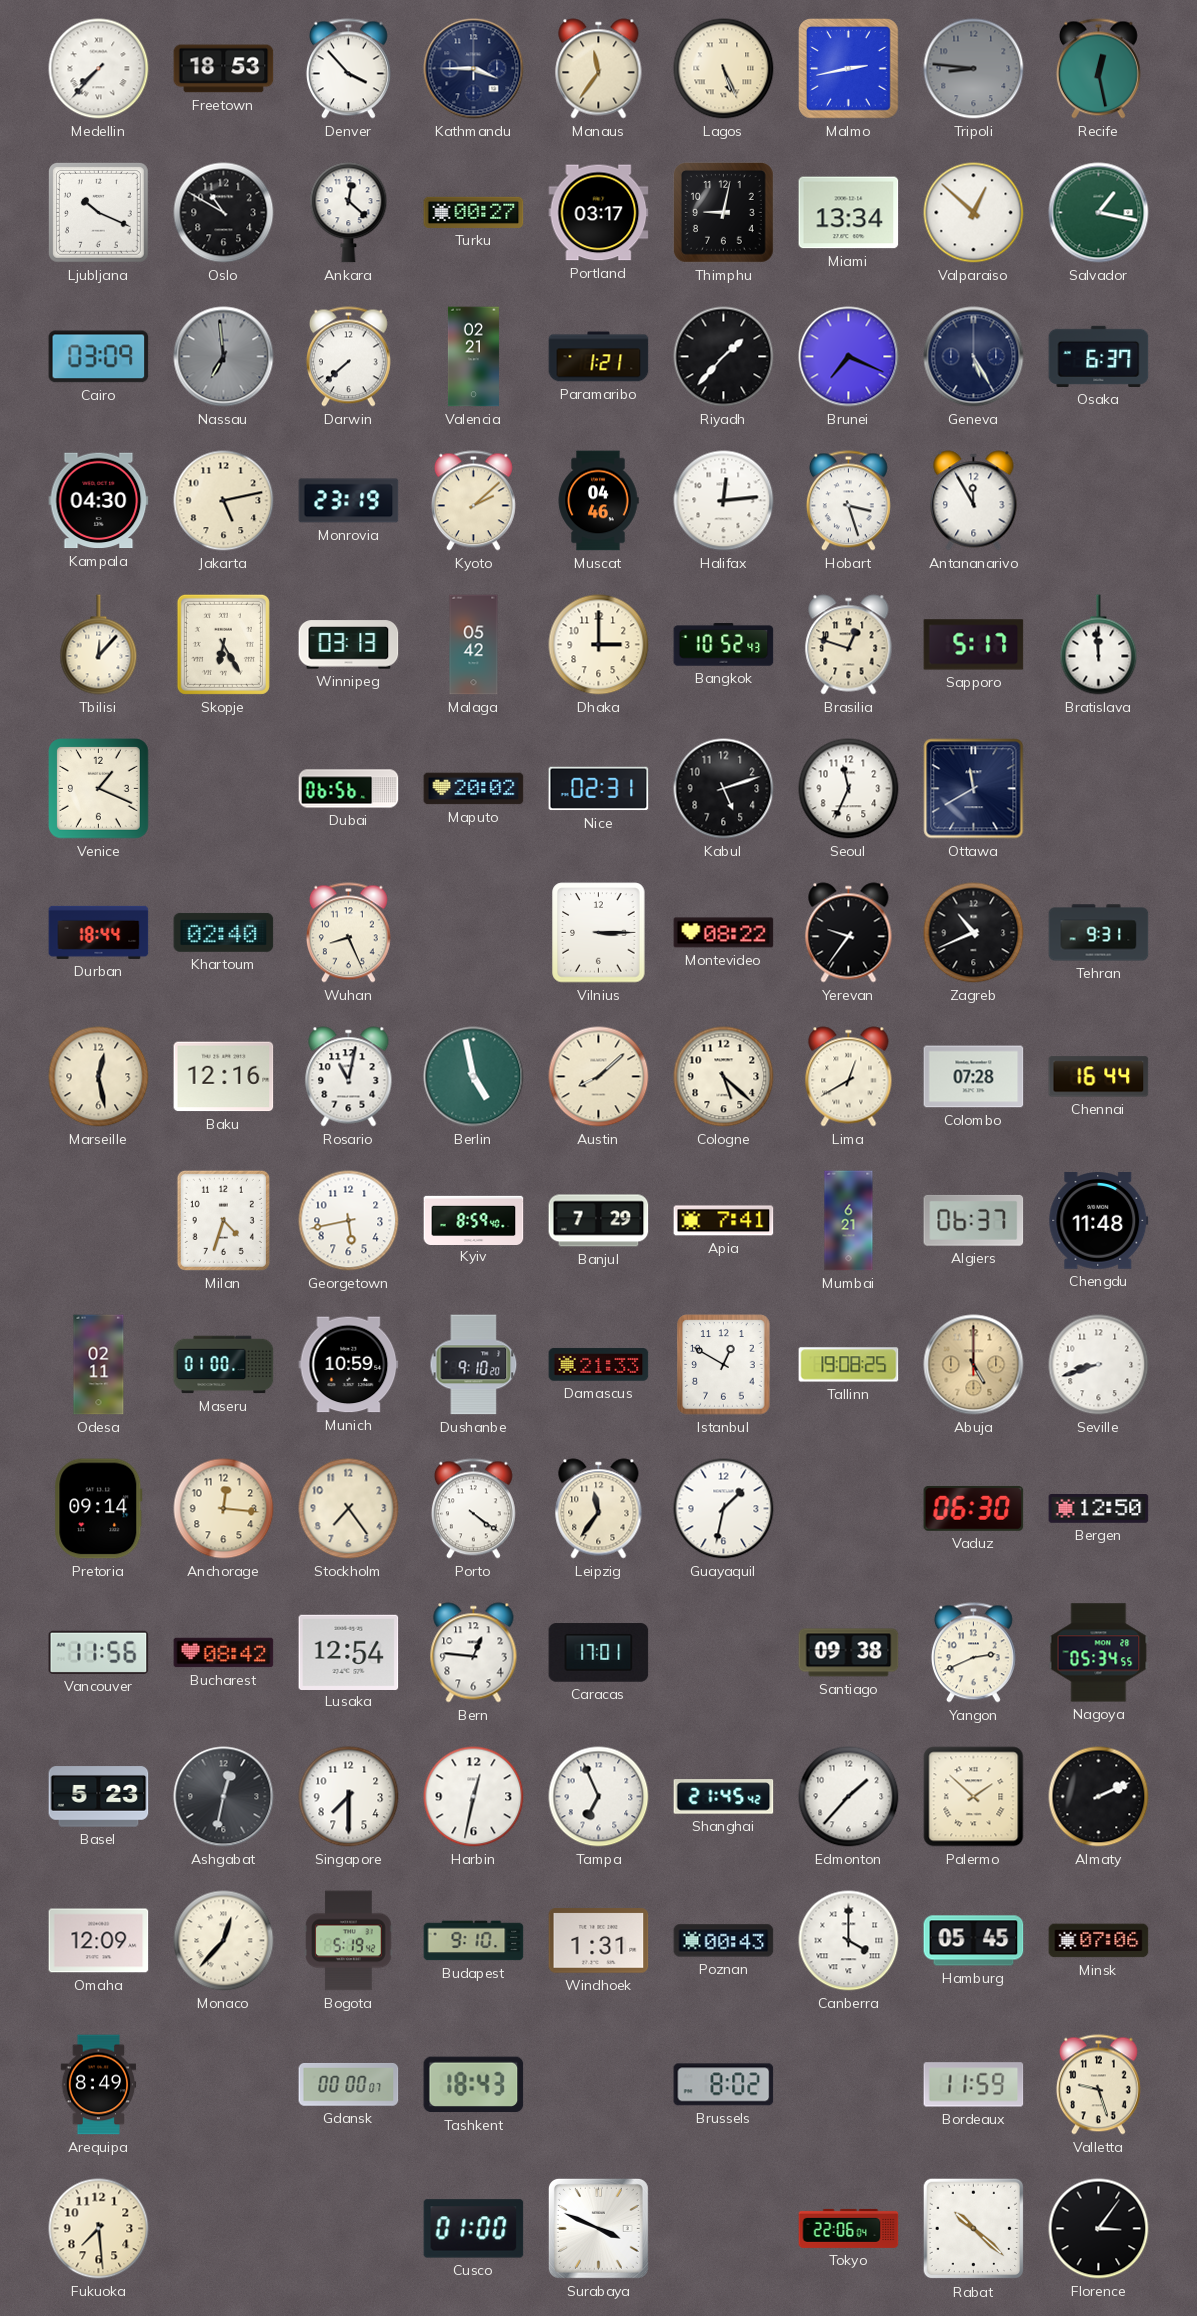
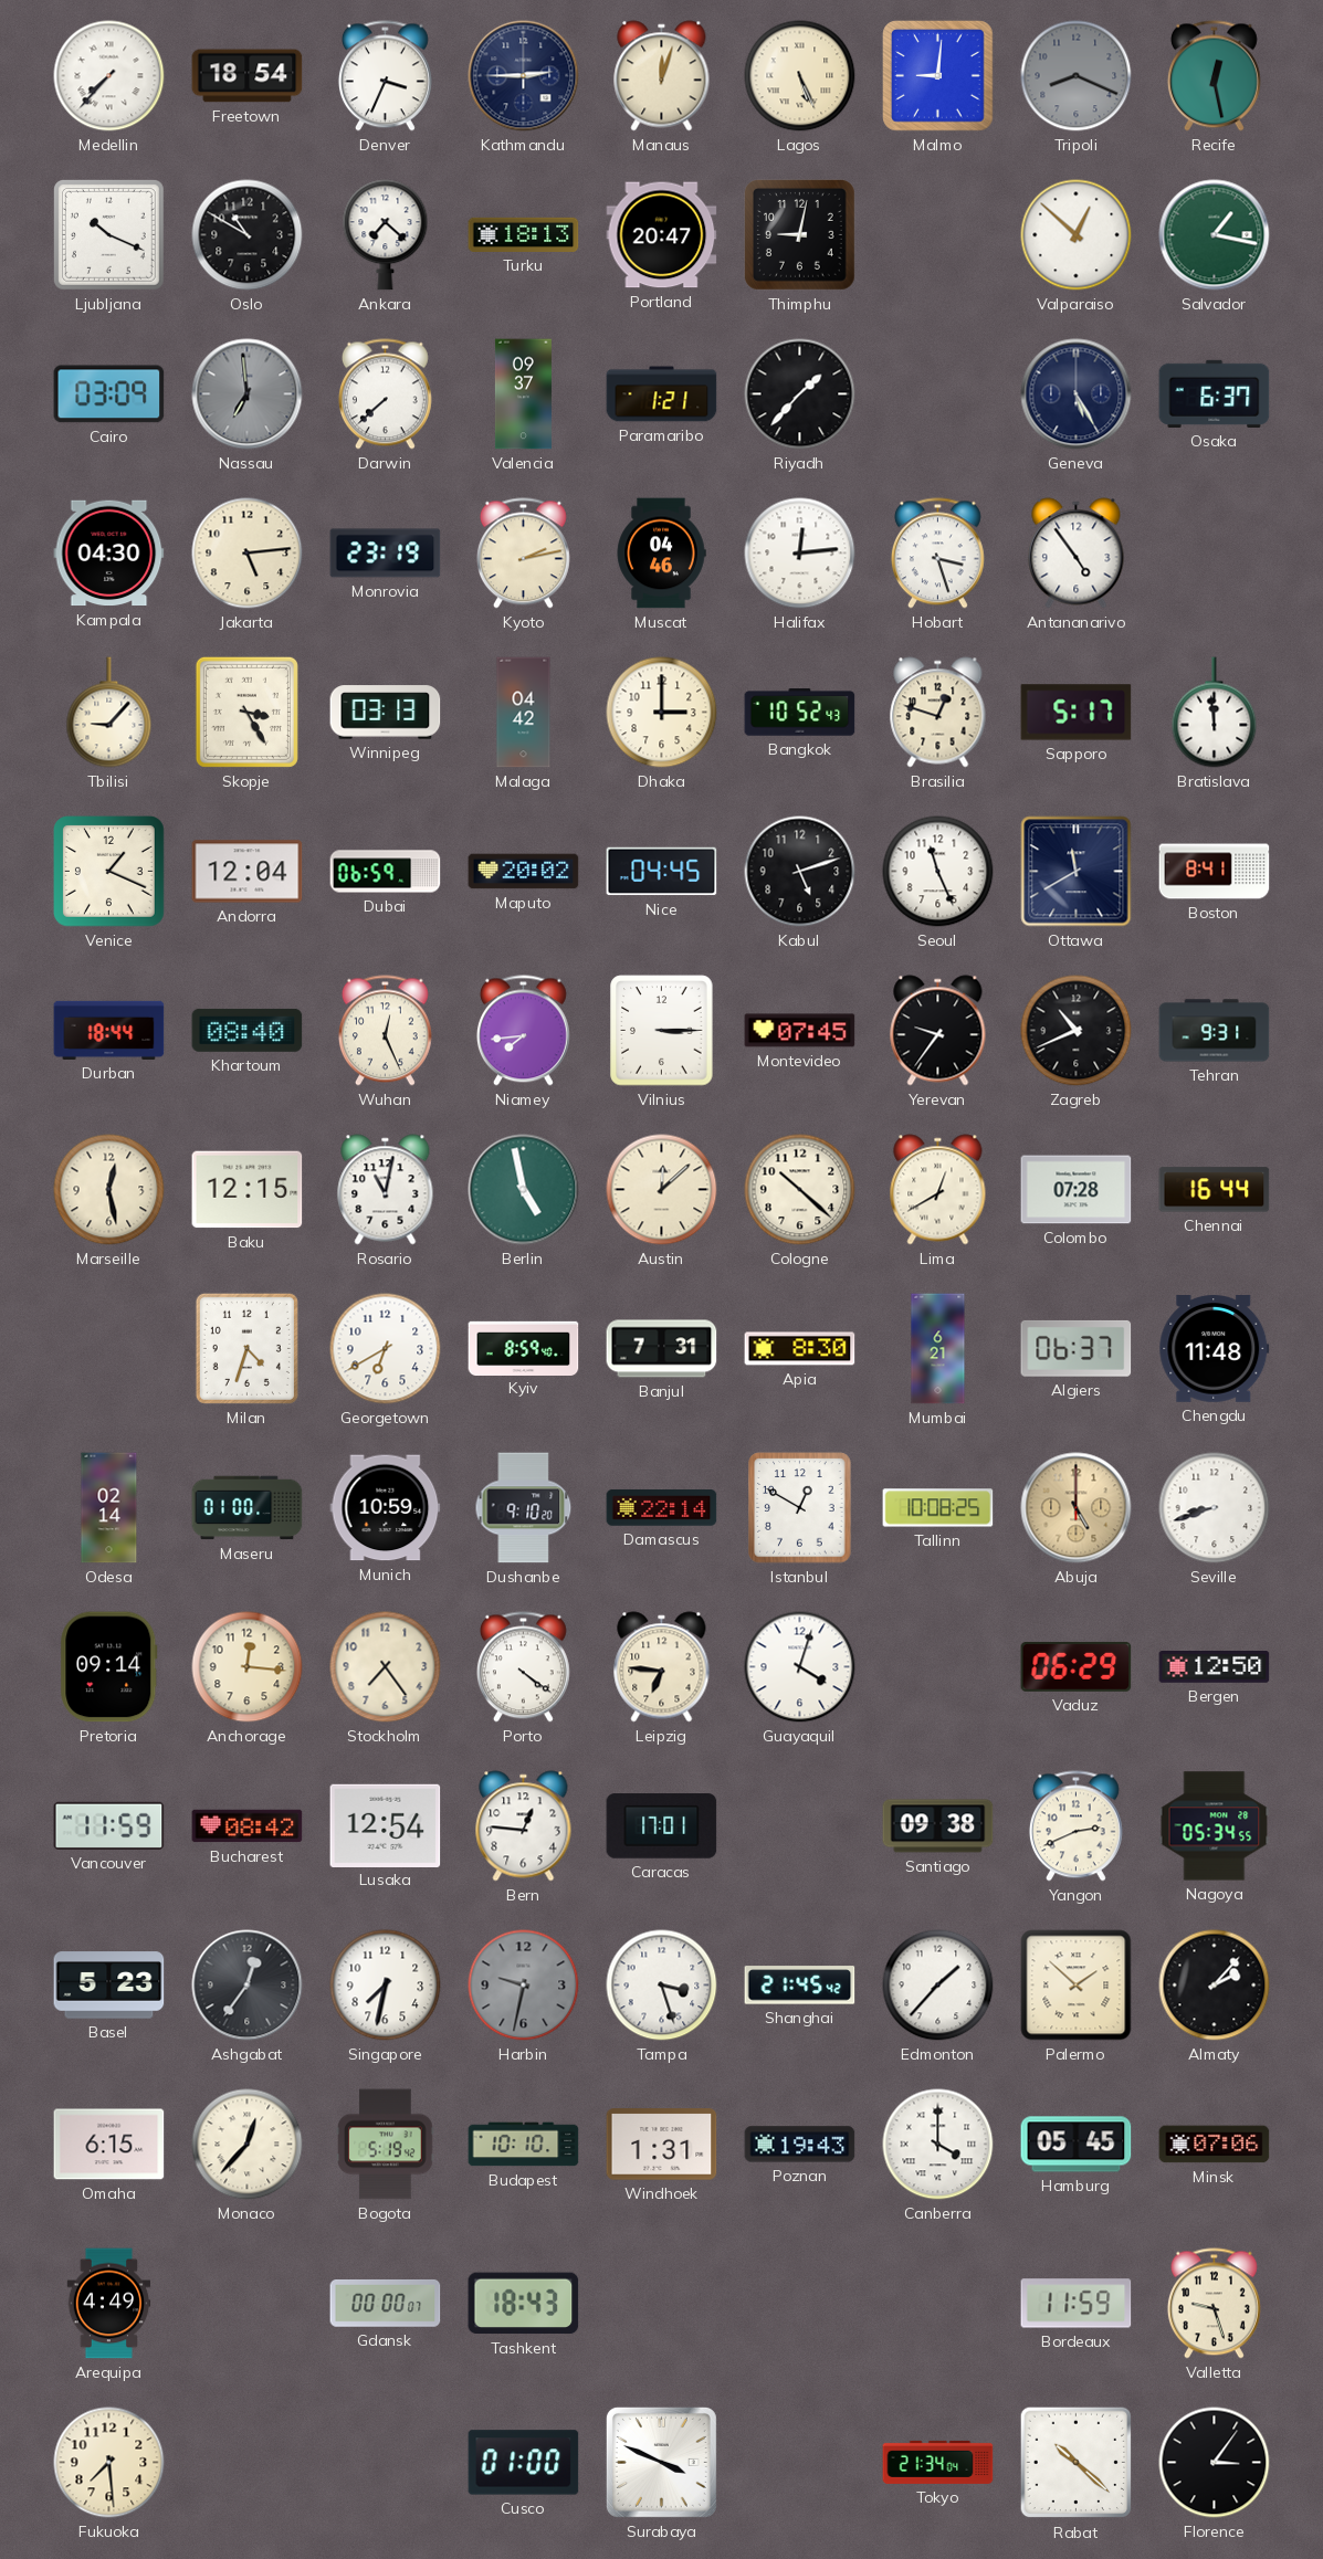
Freetown: 18:53 -> 18:54
Denver: 3:53 -> 3:34
Kathmandu: 3:45 -> 2:45
Manaus: 11:36 -> 12:03
Malmo: 2:43 -> 9:01
Tripoli: 8:46 -> 8:19
Ankara: 12:22 -> 7:22
Turku: 00:27 -> 18:13
Portland: 03:17 -> 20:47
Miami: 13:34 -> none
Valencia: 02:21 -> 09:37
Brunei: 7:19 -> none
Jakarta: 5:13 -> 5:14
Kyoto: 2:08 -> 2:13
Antananarivo: 11:55 -> 4:54
Tbilisi: 12:07 -> 9:07
Skopje: 6:25 -> 3:25
Malaga: 05:42 -> 04:42
Andorra: none -> 12:04
Dubai: 06:56 -> 06:59
Nice: 02:31 -> 04:45
Seoul: 11:34 -> 11:26
Boston: none -> 8:41
Khartoum: 02:40 -> 08:40
Wuhan: 8:26 -> 12:26
Niamey: none -> 7:44
Montevideo: 08:22 -> 07:45
Baku: 12:16 -> 12:15
Austin: 8:08 -> 12:08
Cologne: 5:22 -> 10:22
Georgetown: 5:43 -> 6:40
Banjul: 7:29 -> 7:31
Apia: 7:41 -> 8:30
Odesa: 02:11 -> 02:14
Damascus: 21:33 -> 22:14
Tallinn: 19:08 -> 10:08
Leipzig: 11:36 -> 6:46
Guayaquil: 1:32 -> 4:03
Vaduz: 06:30 -> 06:29
Vancouver: 11:56 -> 11:59
Ashgabat: 12:32 -> 12:36
Singapore: 7:30 -> 7:32
Harbin: 12:32 -> 9:32
Harbin dial: white -> grey
Tampa: 6:56 -> 3:27
Almaty: 2:11 -> 2:07
Omaha: 12:09 -> 6:15
Budapest: 9:10 -> 10:10
Poznan: 00:43 -> 19:43
Arequipa: 8:49 -> 4:49
Brussels: 8:02 -> none
Tokyo: 22:06 -> 21:34
